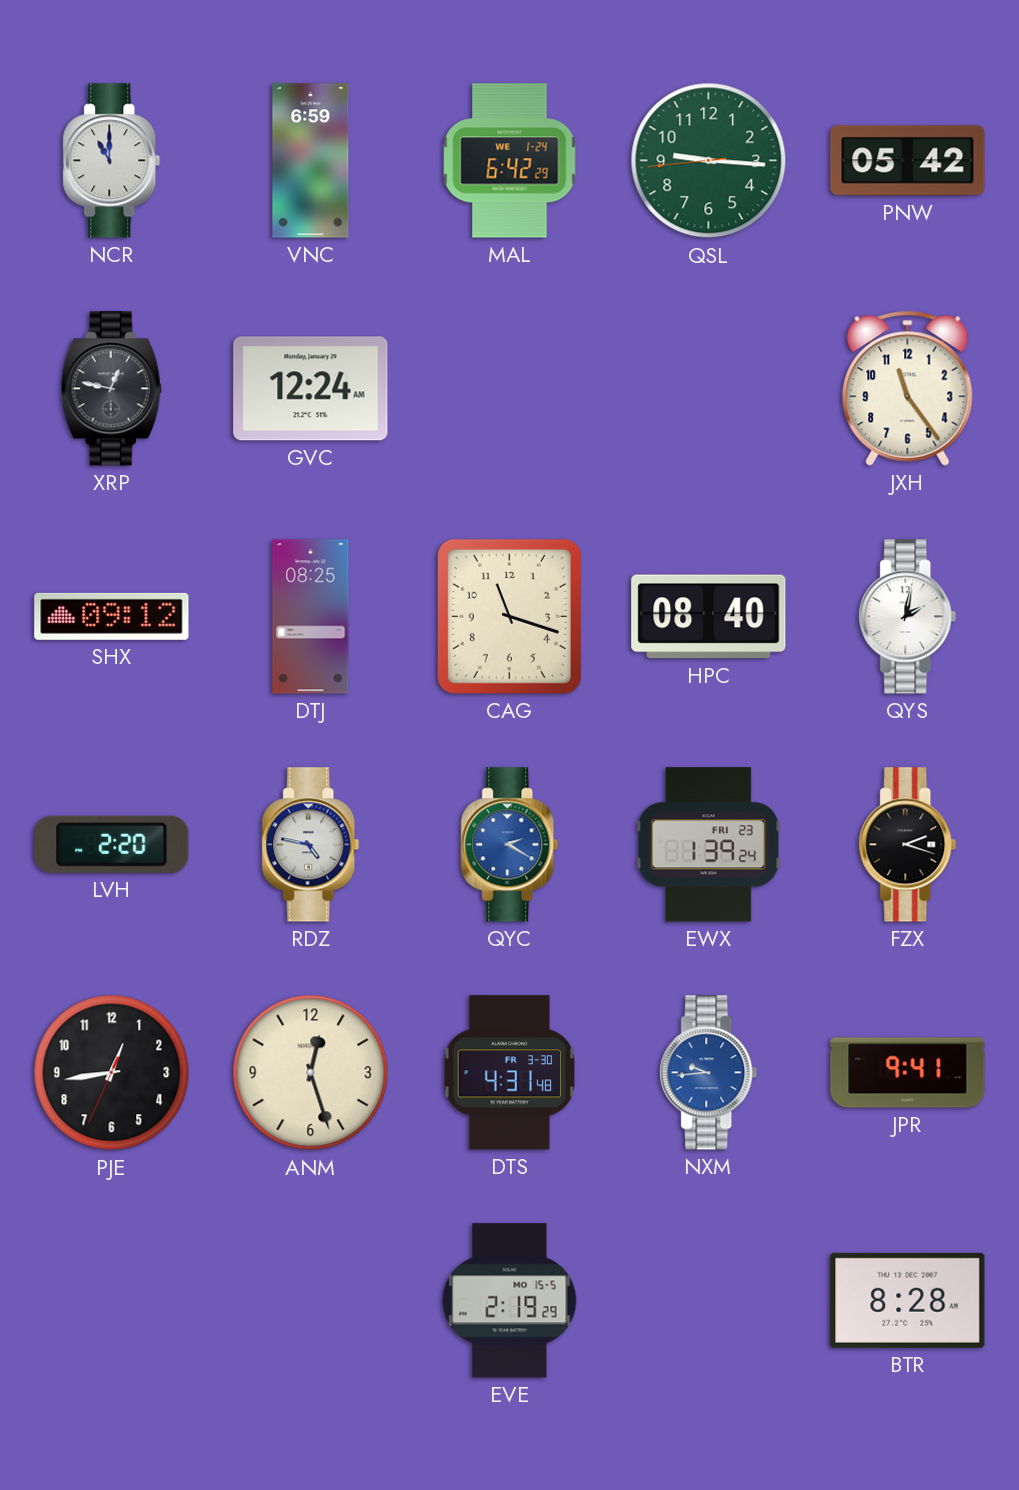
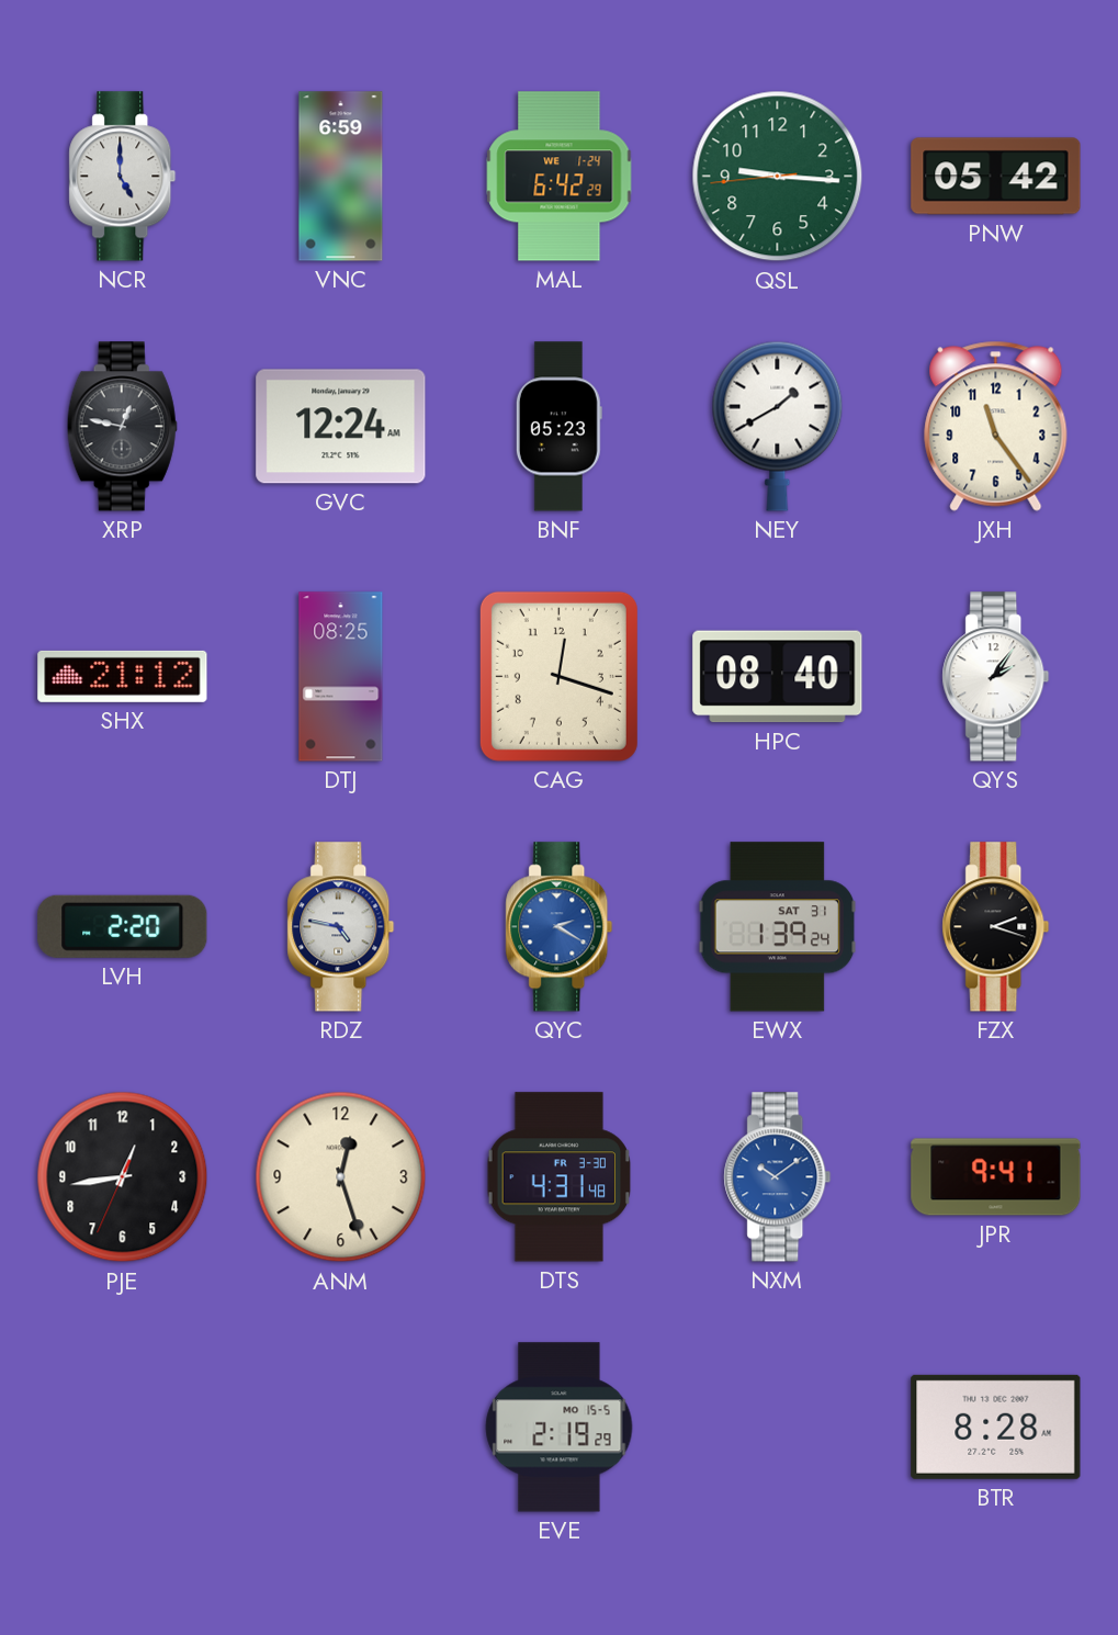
NCR: 11:00 -> 5:00
BNF: none -> 05:23
NEY: none -> 1:40
SHX: 09:12 -> 21:12
CAG: 11:18 -> 12:18
QYS: 2:02 -> 2:06
EWX date: FRI 23 -> SAT 31
NXM: 9:44 -> 10:09
